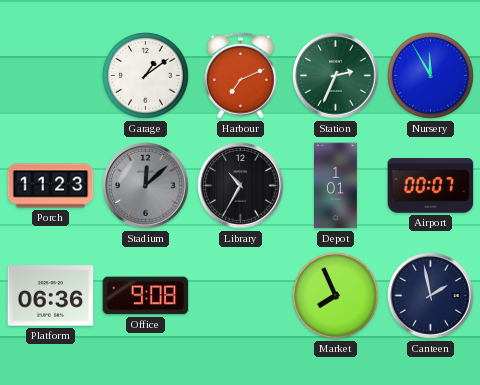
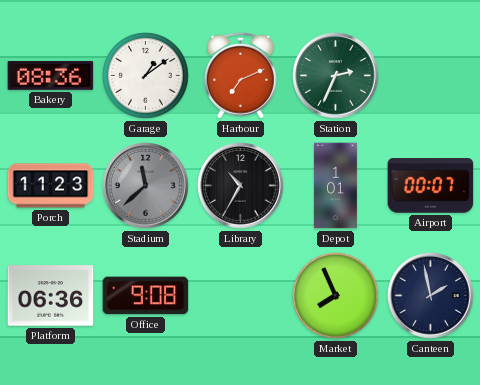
Bakery: none -> 08:36
Nursery: 11:55 -> none
Stadium: 12:08 -> 11:38
